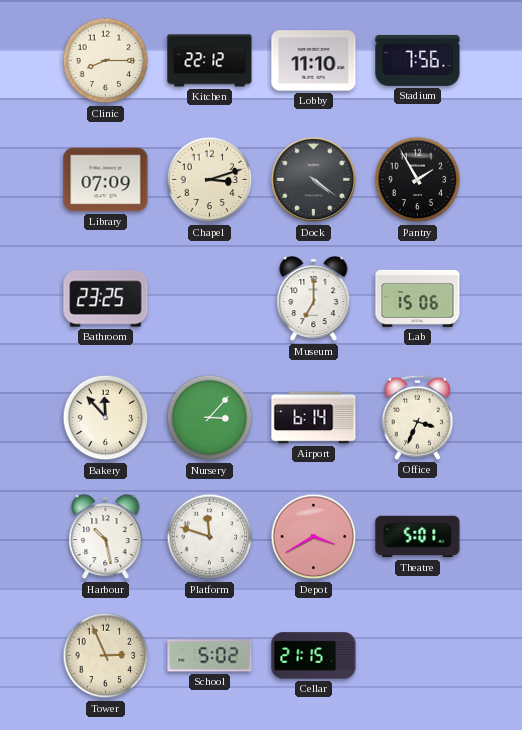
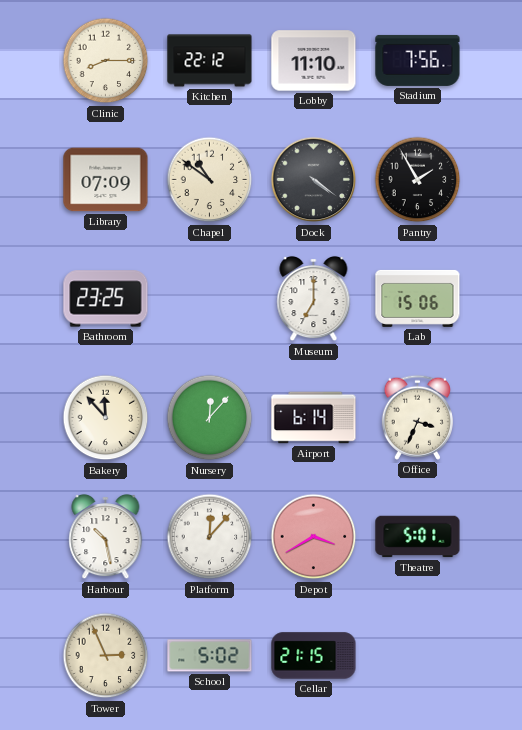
Chapel: 3:12 -> 10:51
Nursery: 3:07 -> 12:07
Platform: 11:48 -> 12:07
